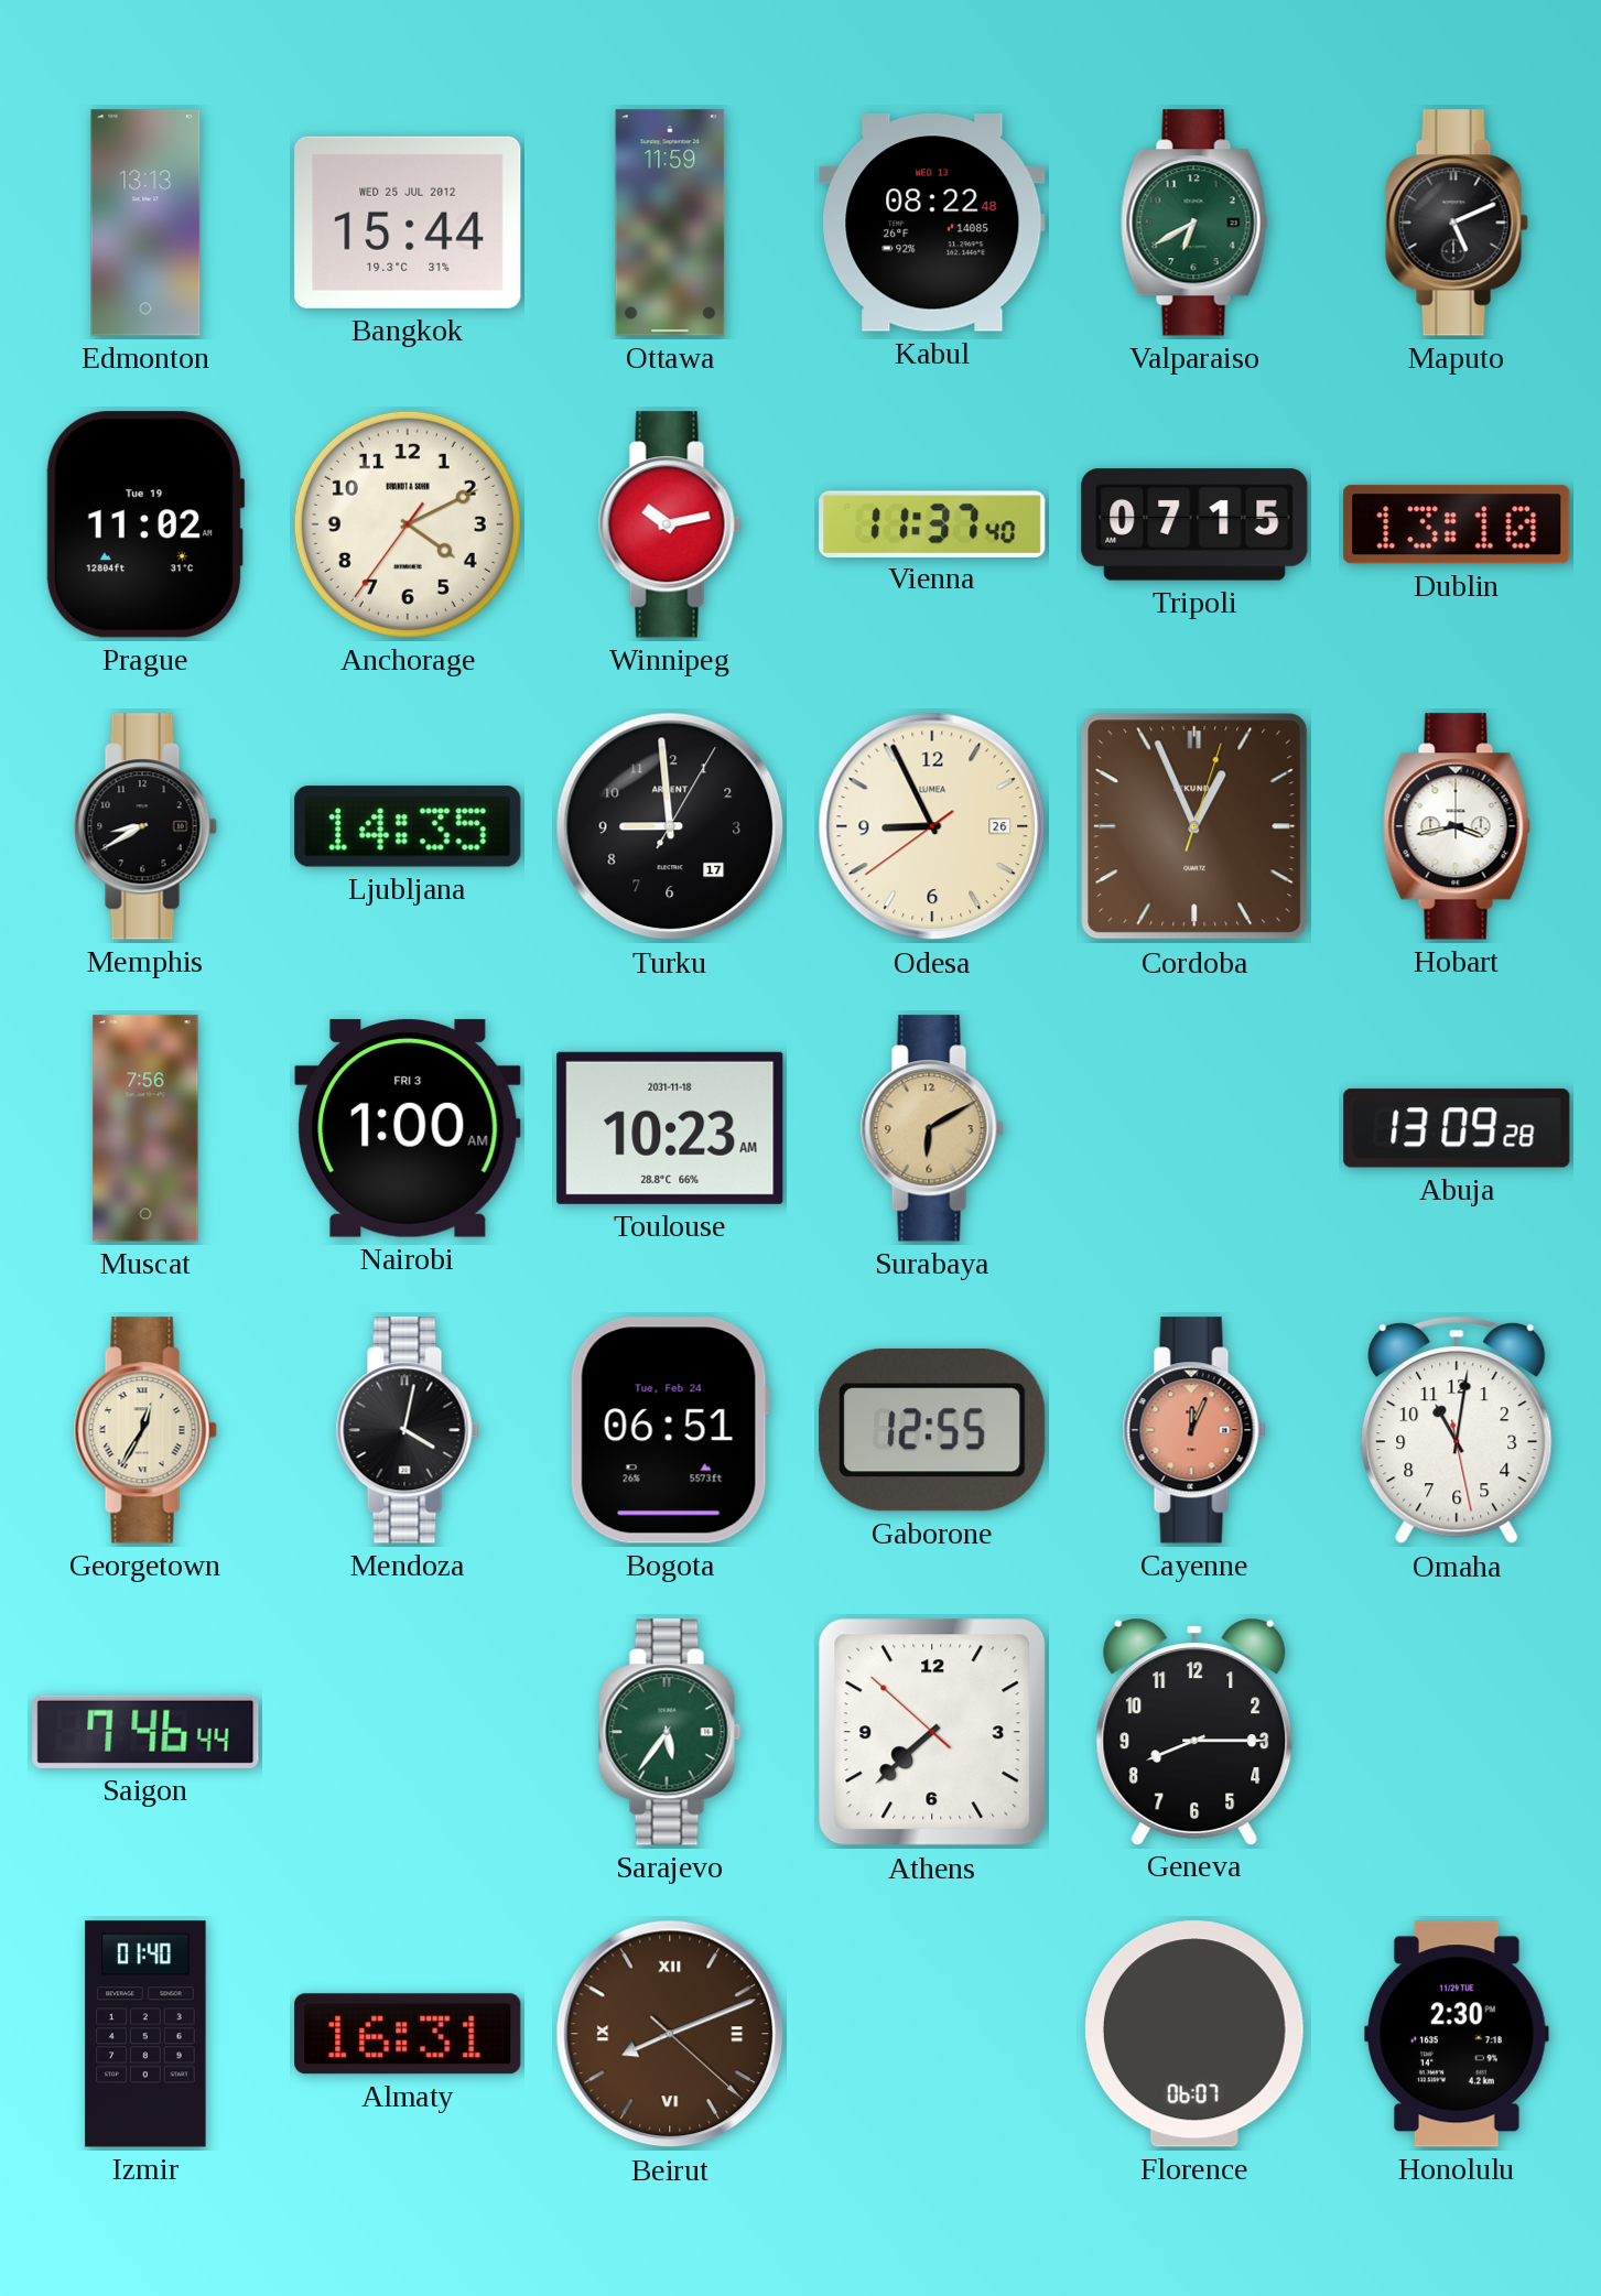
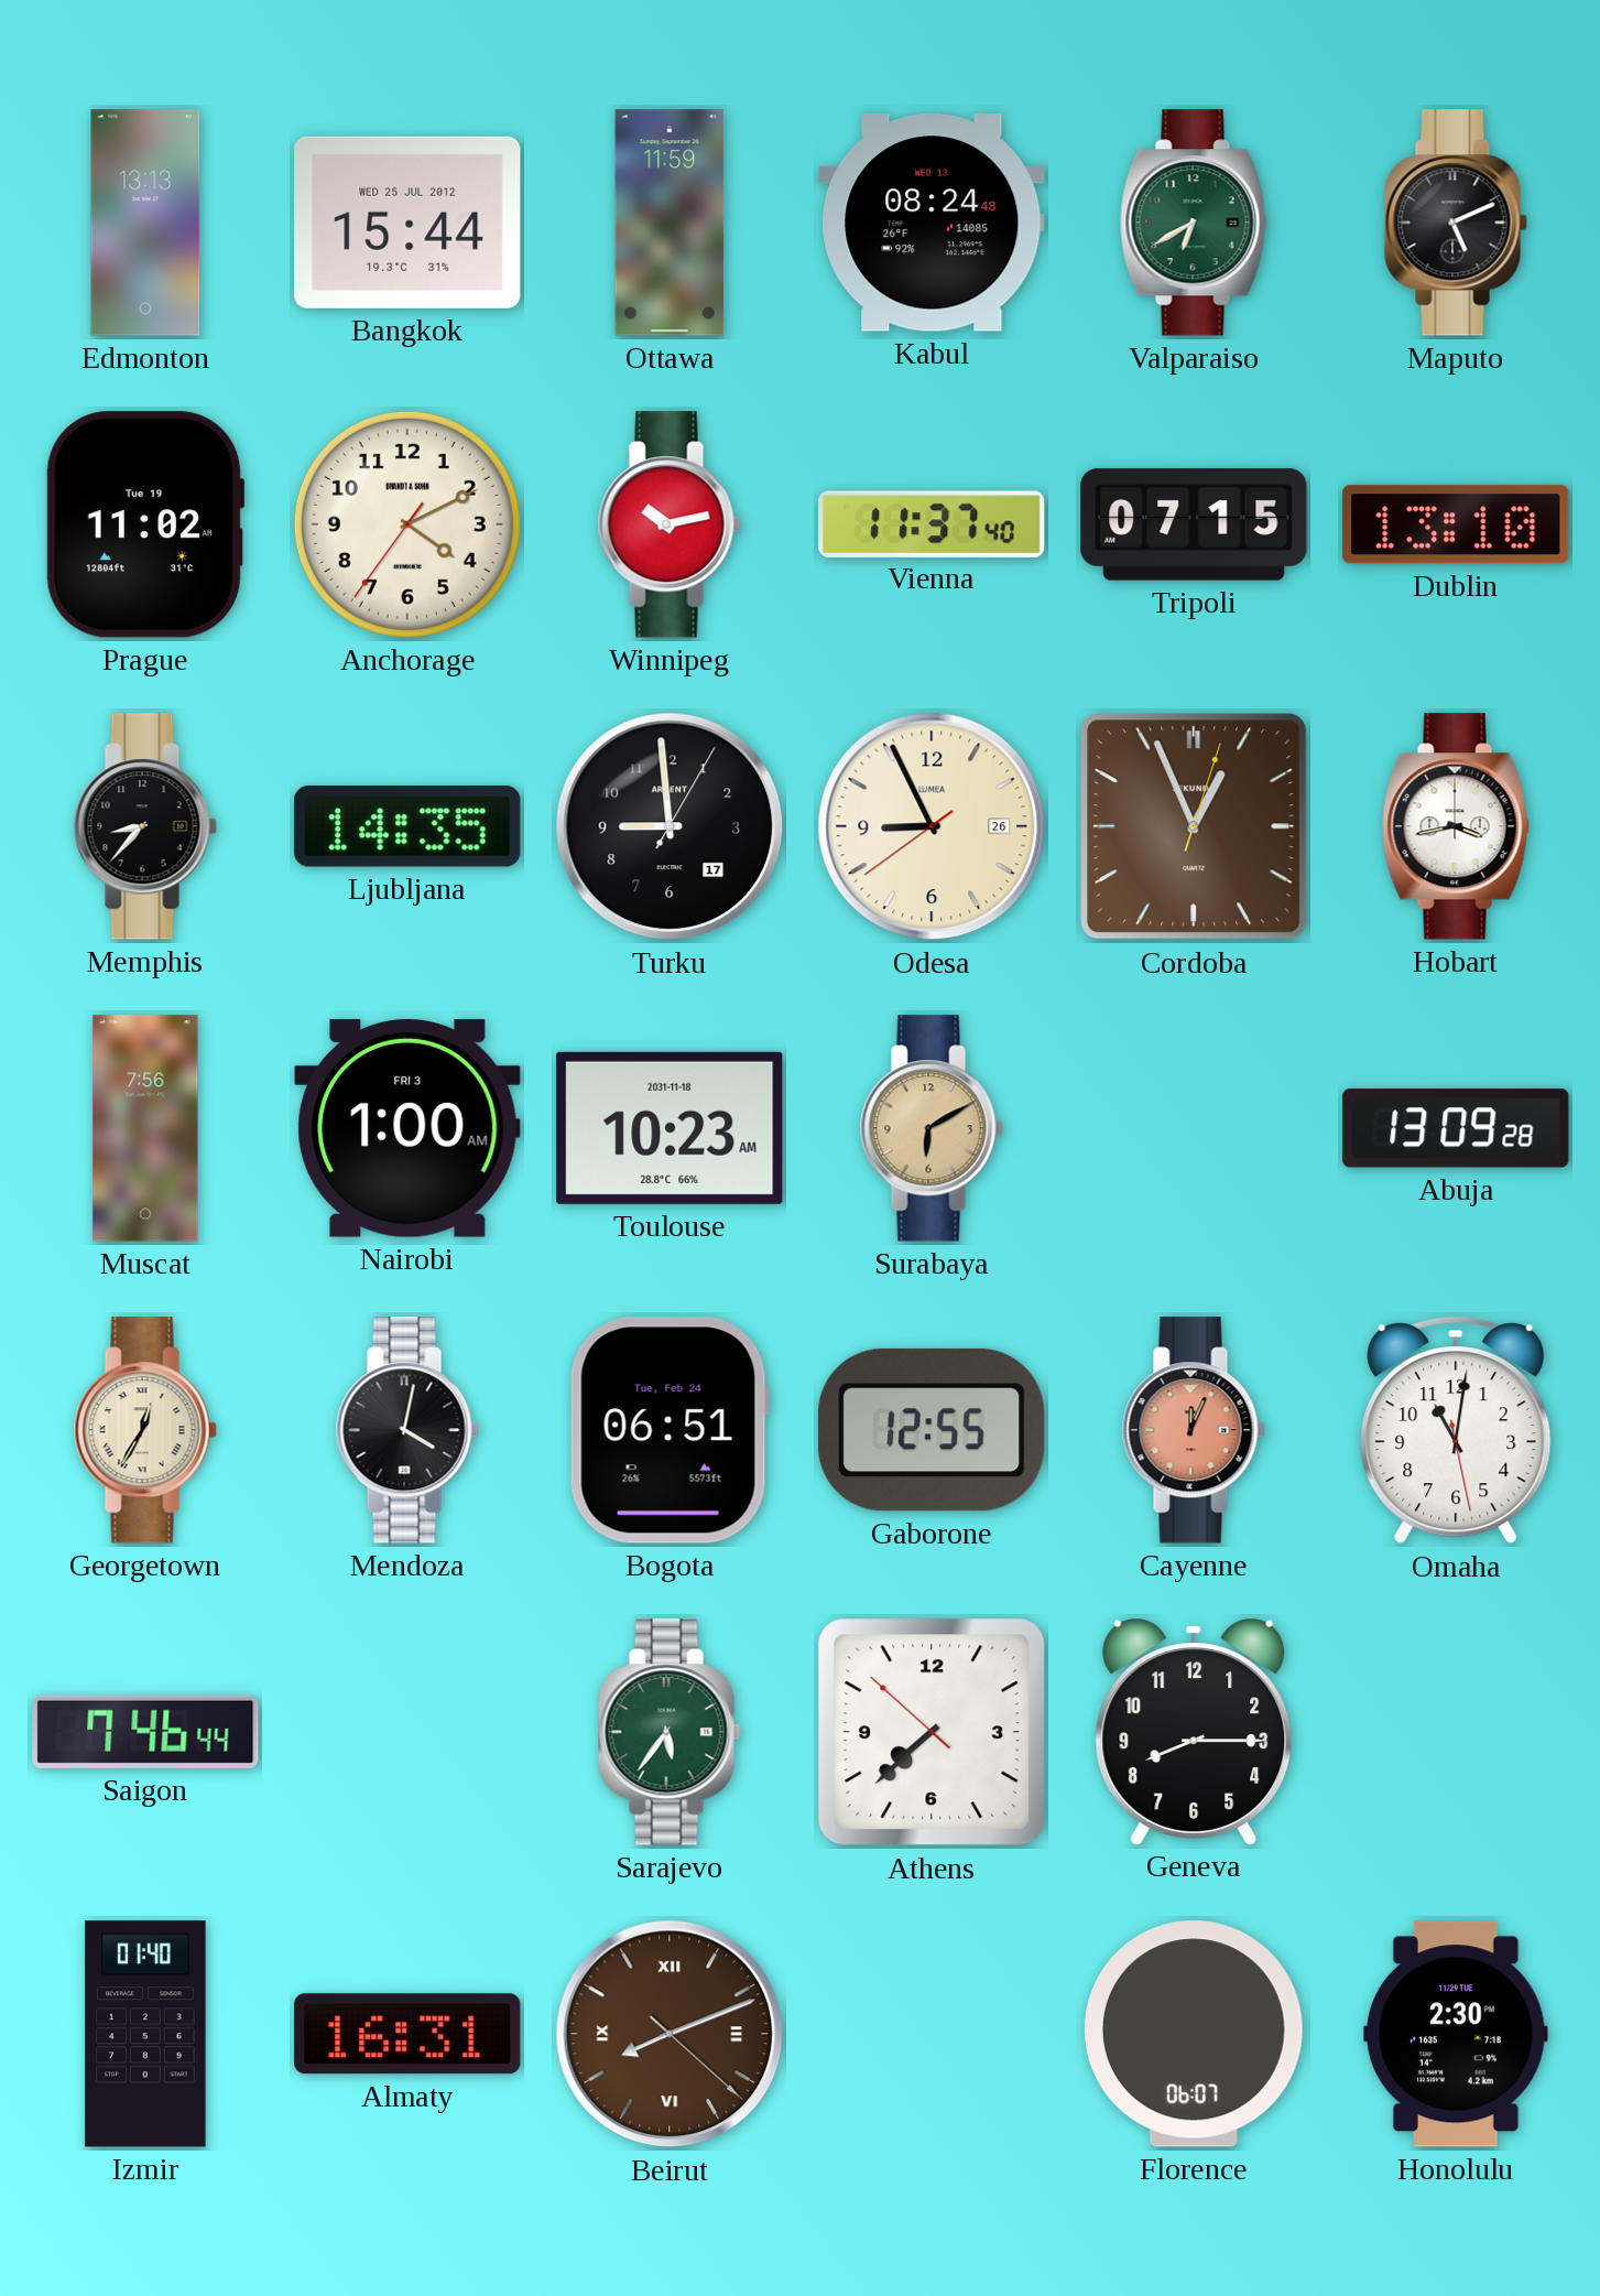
Kabul: 08:22 -> 08:24
Memphis: 8:40 -> 8:37
